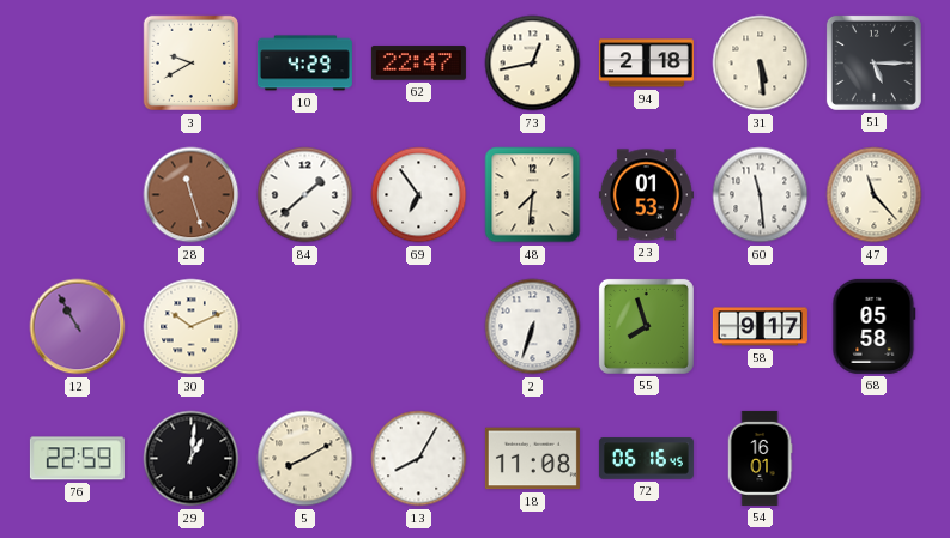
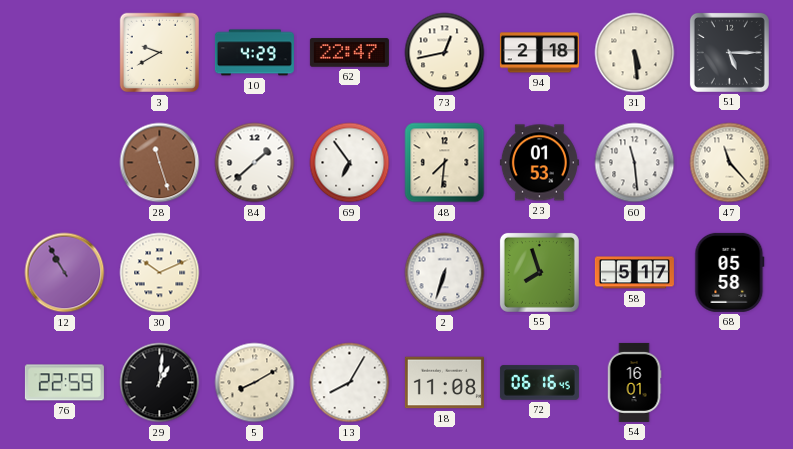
58: 9:17 -> 5:17
